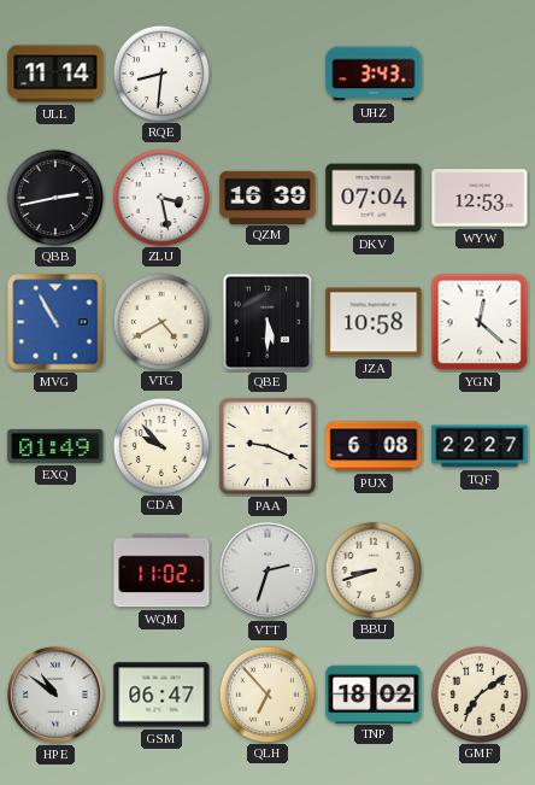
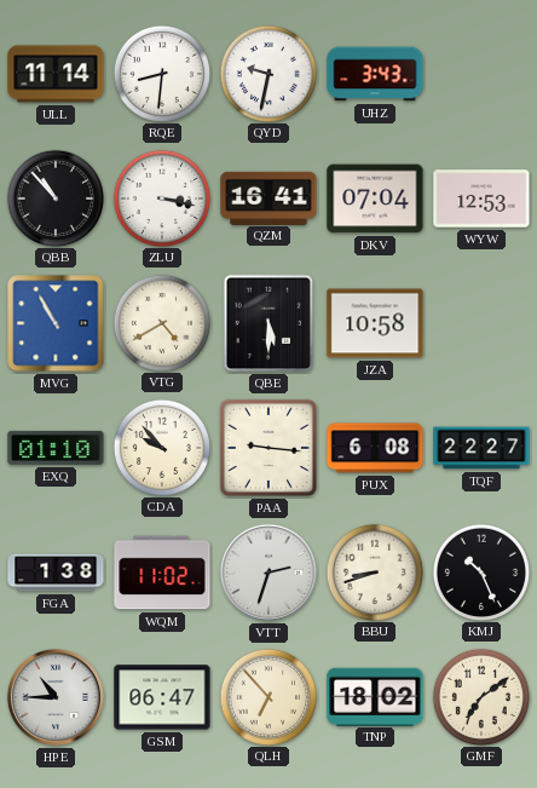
QYD: none -> 9:32
QBB: 2:43 -> 10:53
ZLU: 3:28 -> 3:17
QZM: 16:39 -> 16:41
YGN: 12:22 -> none
EXQ: 01:49 -> 01:10
PAA: 9:19 -> 9:16
FGA: none -> 1:38
KMJ: none -> 10:26
HPE: 10:51 -> 10:45
